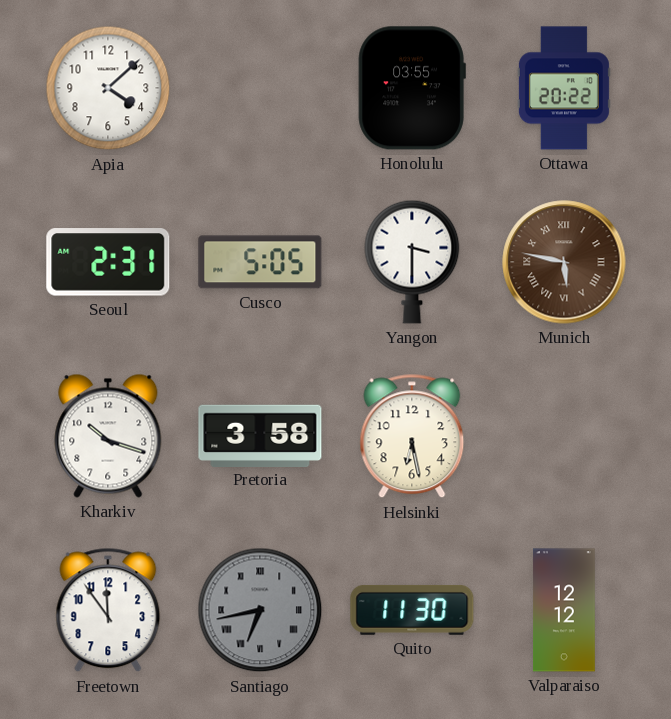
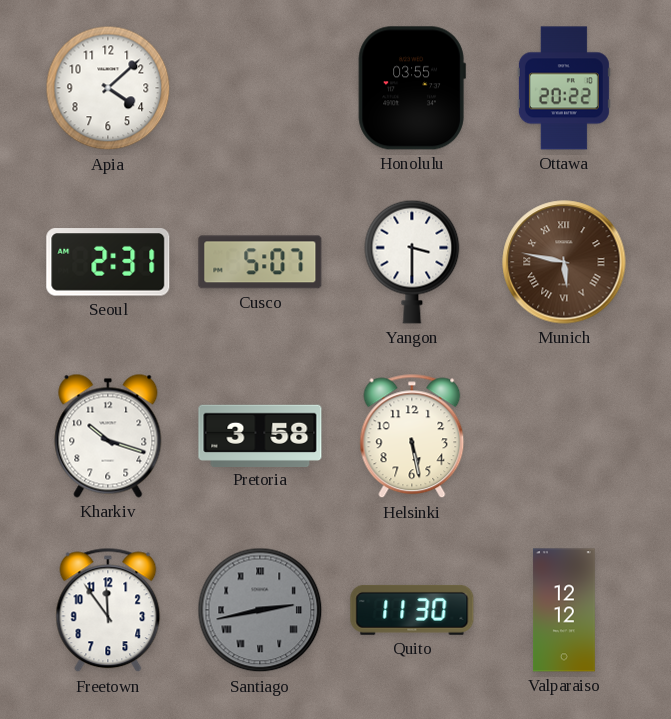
Cusco: 5:05 -> 5:07
Helsinki: 6:28 -> 5:28
Santiago: 6:43 -> 2:43
